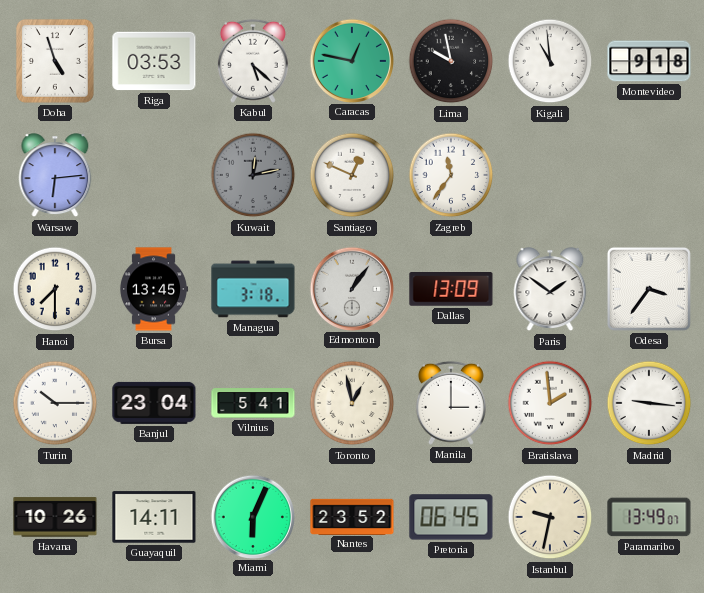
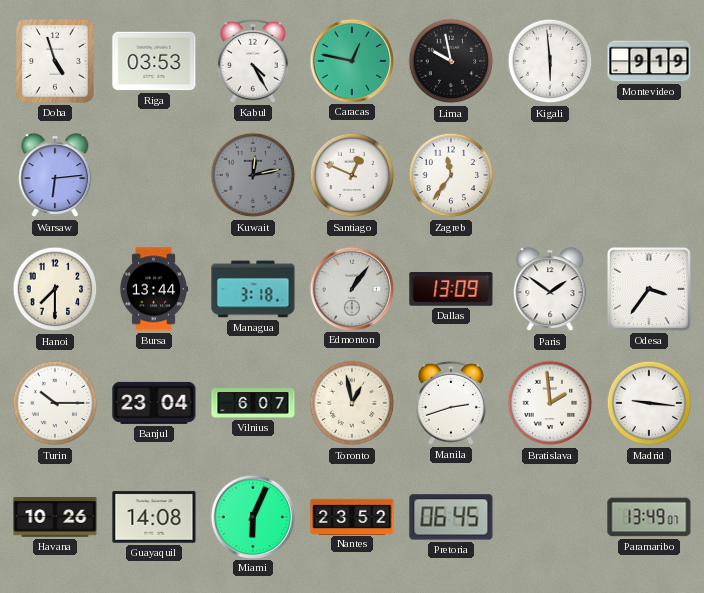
Kabul: 5:22 -> 4:25
Kigali: 10:59 -> 5:59
Montevideo: 9:18 -> 9:19
Bursa: 13:45 -> 13:44
Vilnius: 5:41 -> 6:07
Manila: 3:00 -> 2:42
Guayaquil: 14:11 -> 14:08
Istanbul: 9:32 -> none
